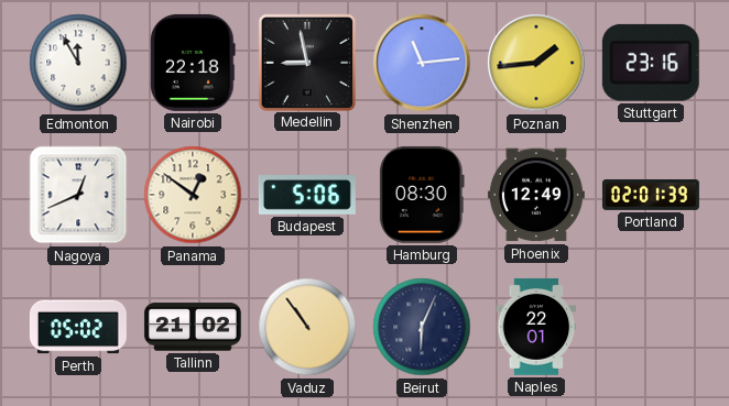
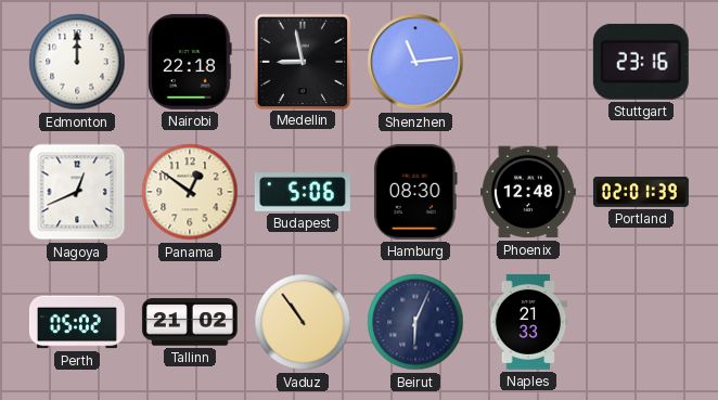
Edmonton: 11:55 -> 12:00
Poznan: 1:44 -> none
Phoenix: 12:49 -> 12:48
Naples: 22:01 -> 21:33
